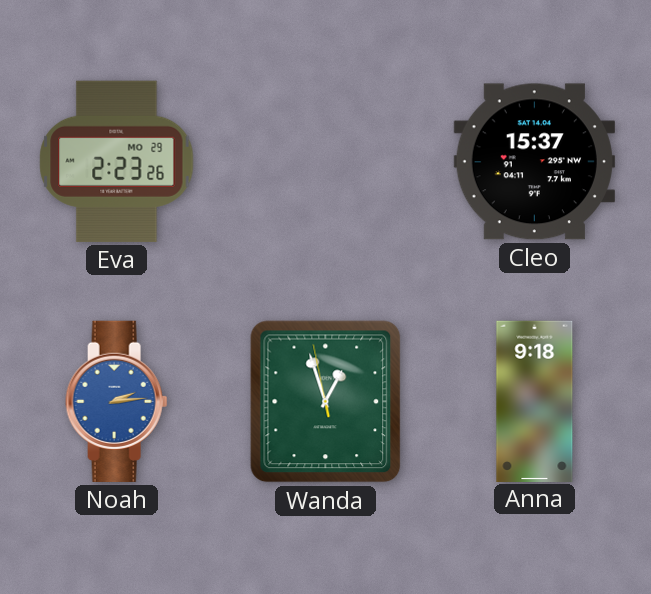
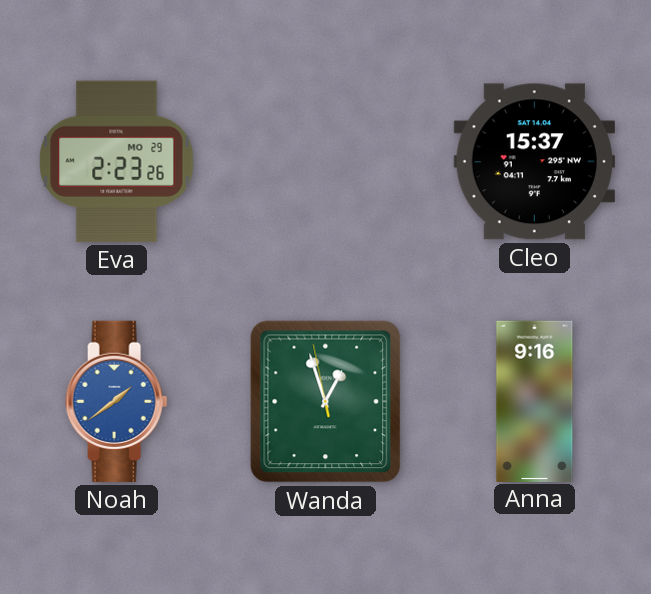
Noah: 2:14 -> 1:39
Anna: 9:18 -> 9:16
